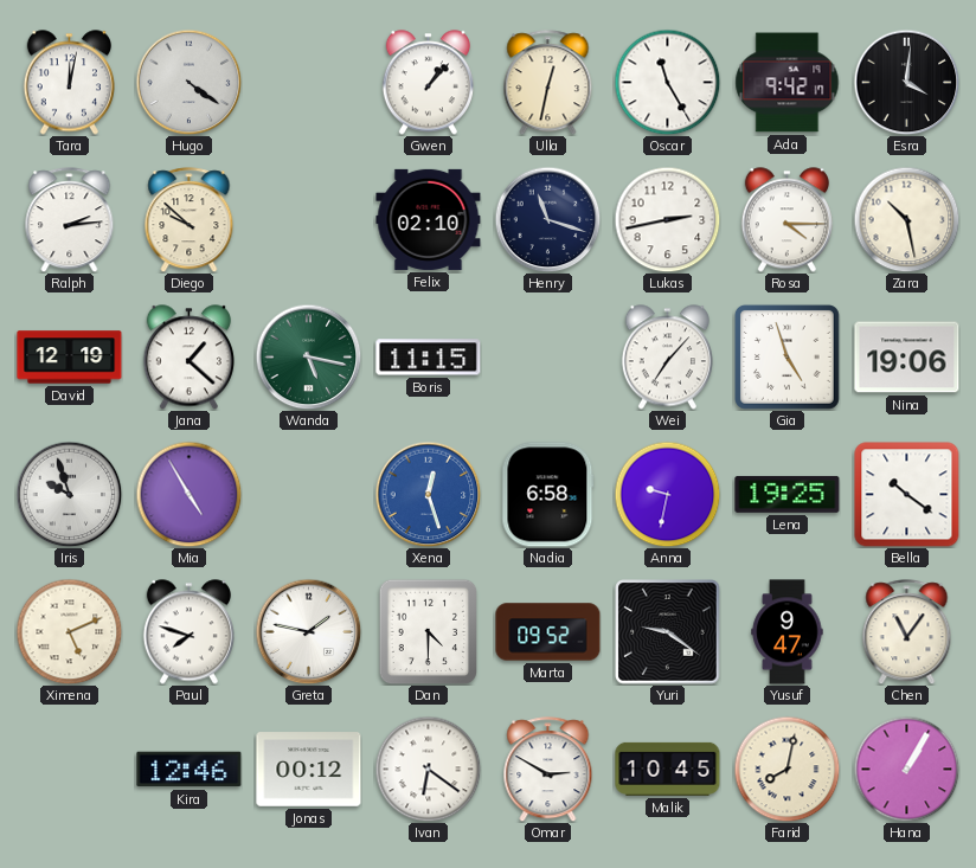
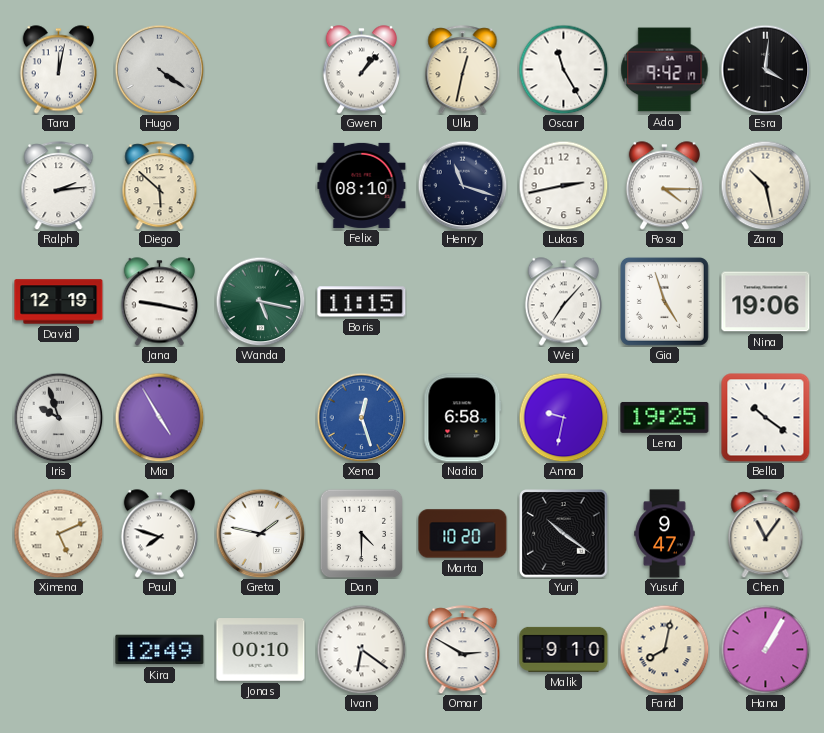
Diego: 9:52 -> 5:52
Felix: 02:10 -> 08:10
Jana: 1:22 -> 9:17
Marta: 09:52 -> 10:20
Yuri: 9:21 -> 10:21
Kira: 12:46 -> 12:49
Jonas: 00:12 -> 00:10
Malik: 10:45 -> 9:10
